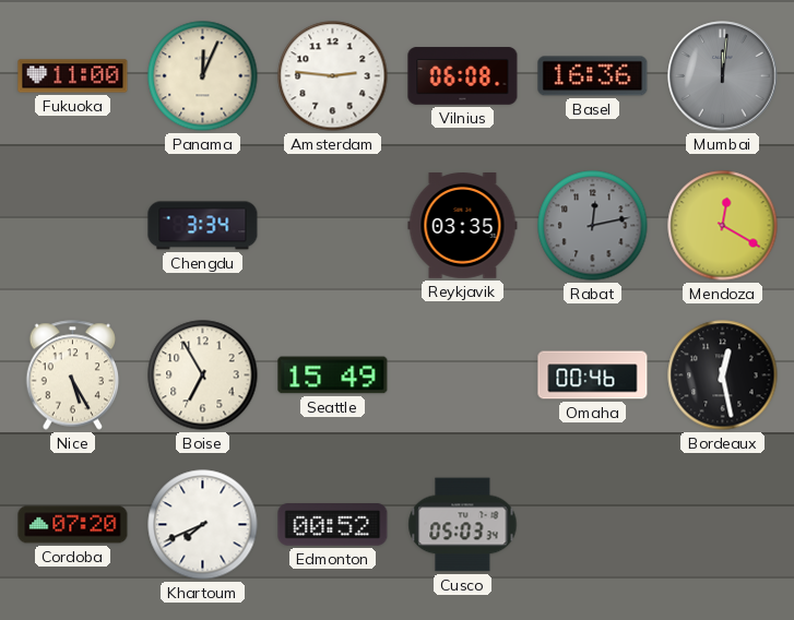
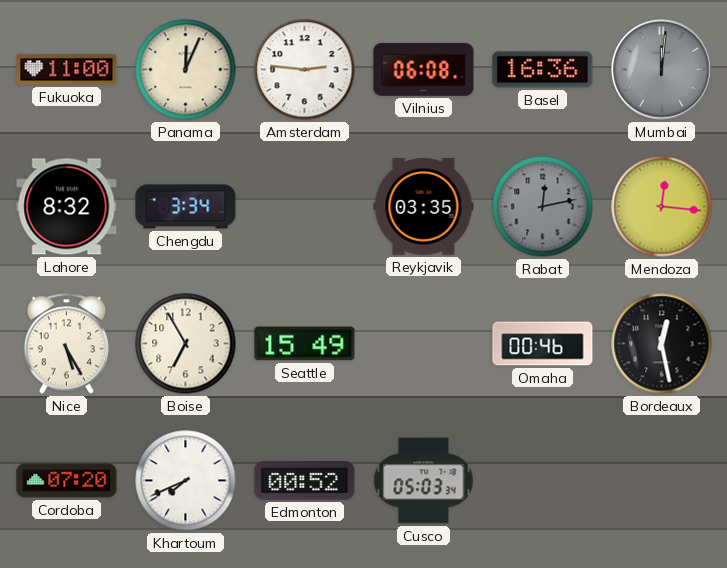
Lahore: none -> 8:32
Mendoza: 12:20 -> 12:16
